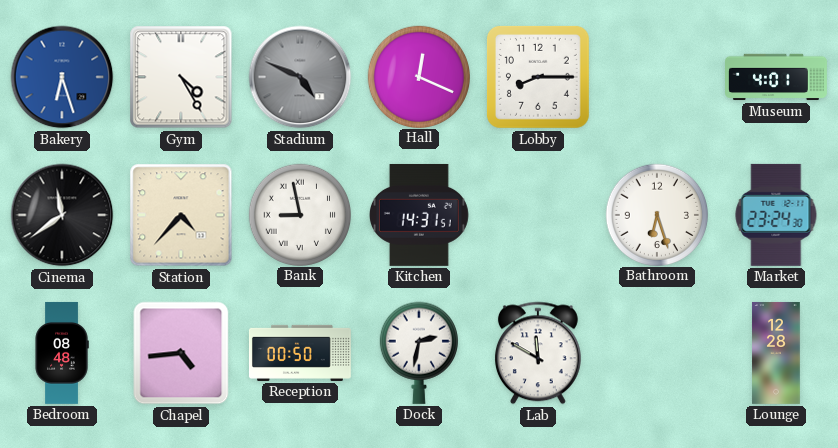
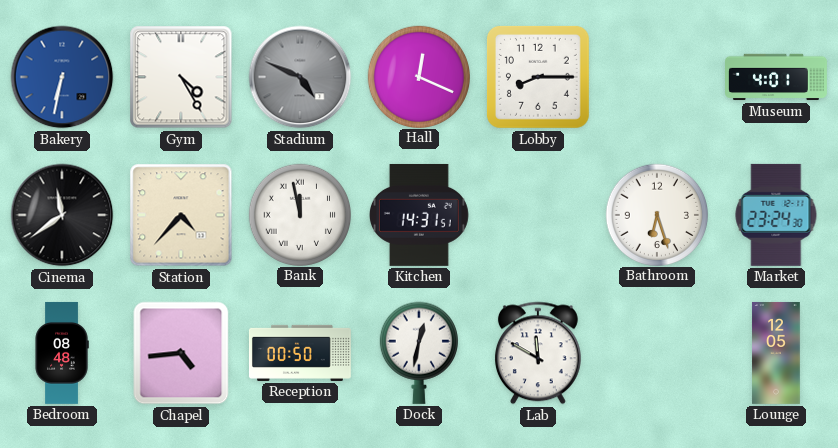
Bakery: 6:27 -> 6:32
Bank: 8:58 -> 11:58
Dock: 2:32 -> 12:32
Lounge: 12:28 -> 12:05
